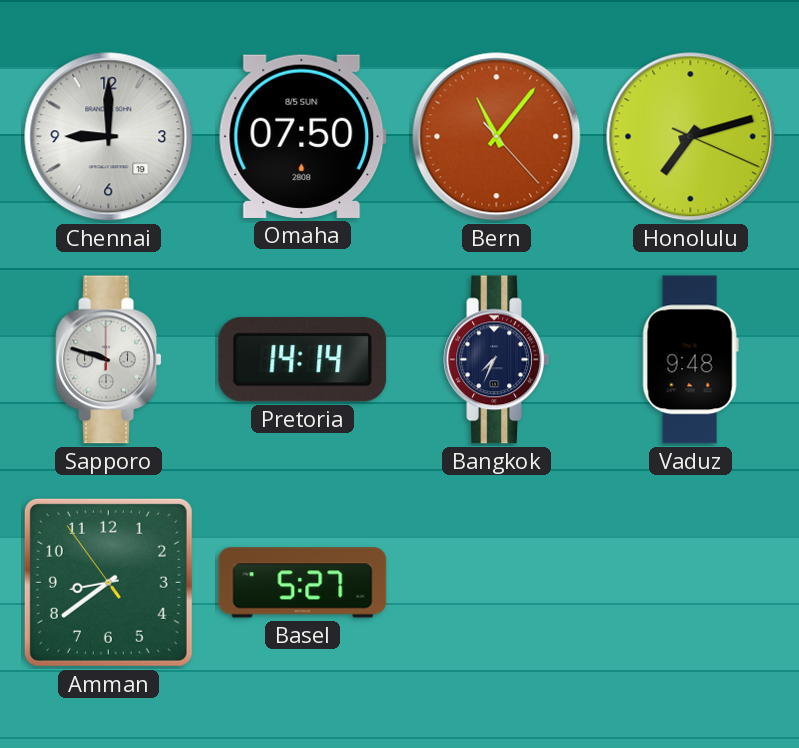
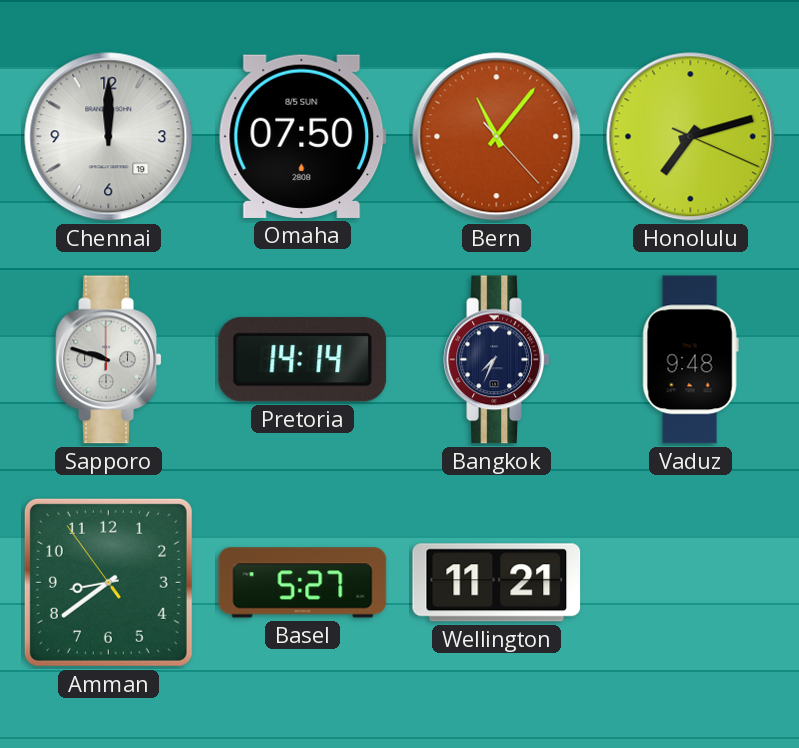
Chennai: 9:00 -> 12:00
Wellington: none -> 11:21
